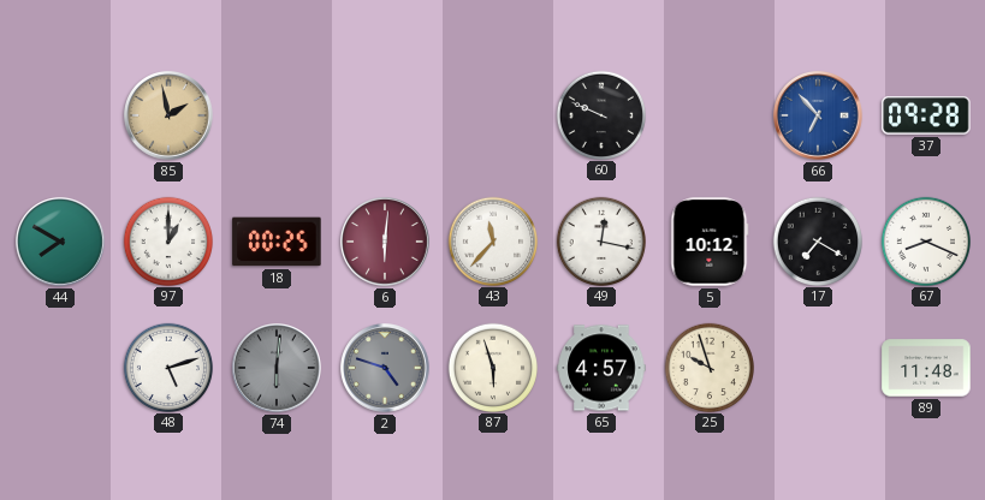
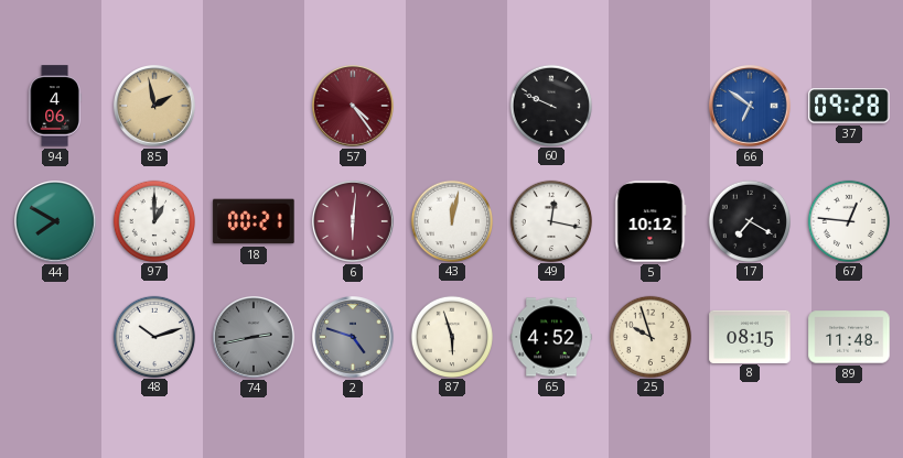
94: none -> 4:06
57: none -> 4:24
66: 6:53 -> 6:51
18: 00:25 -> 00:21
43: 11:37 -> 12:02
67: 8:19 -> 12:46
48: 5:12 -> 10:12
74: 6:01 -> 2:43
65: 4:57 -> 4:52
8: none -> 08:15
